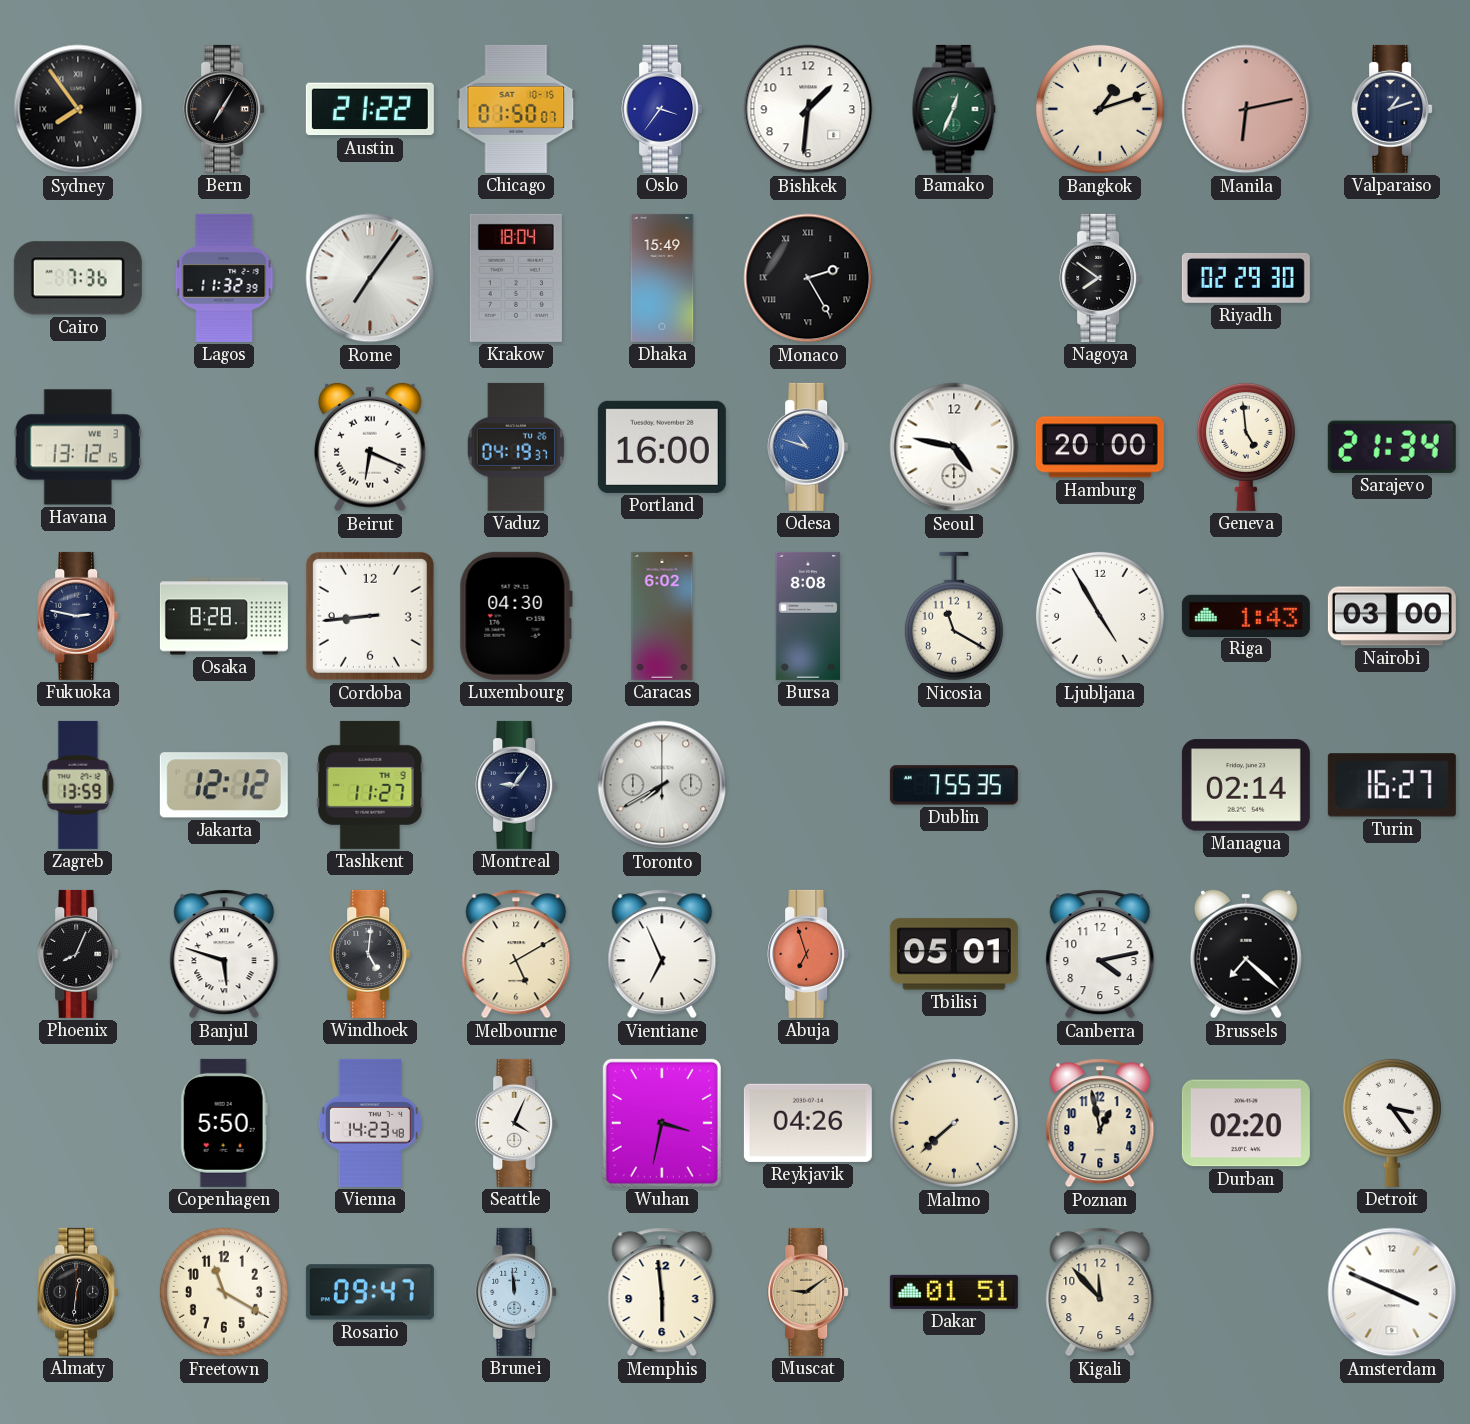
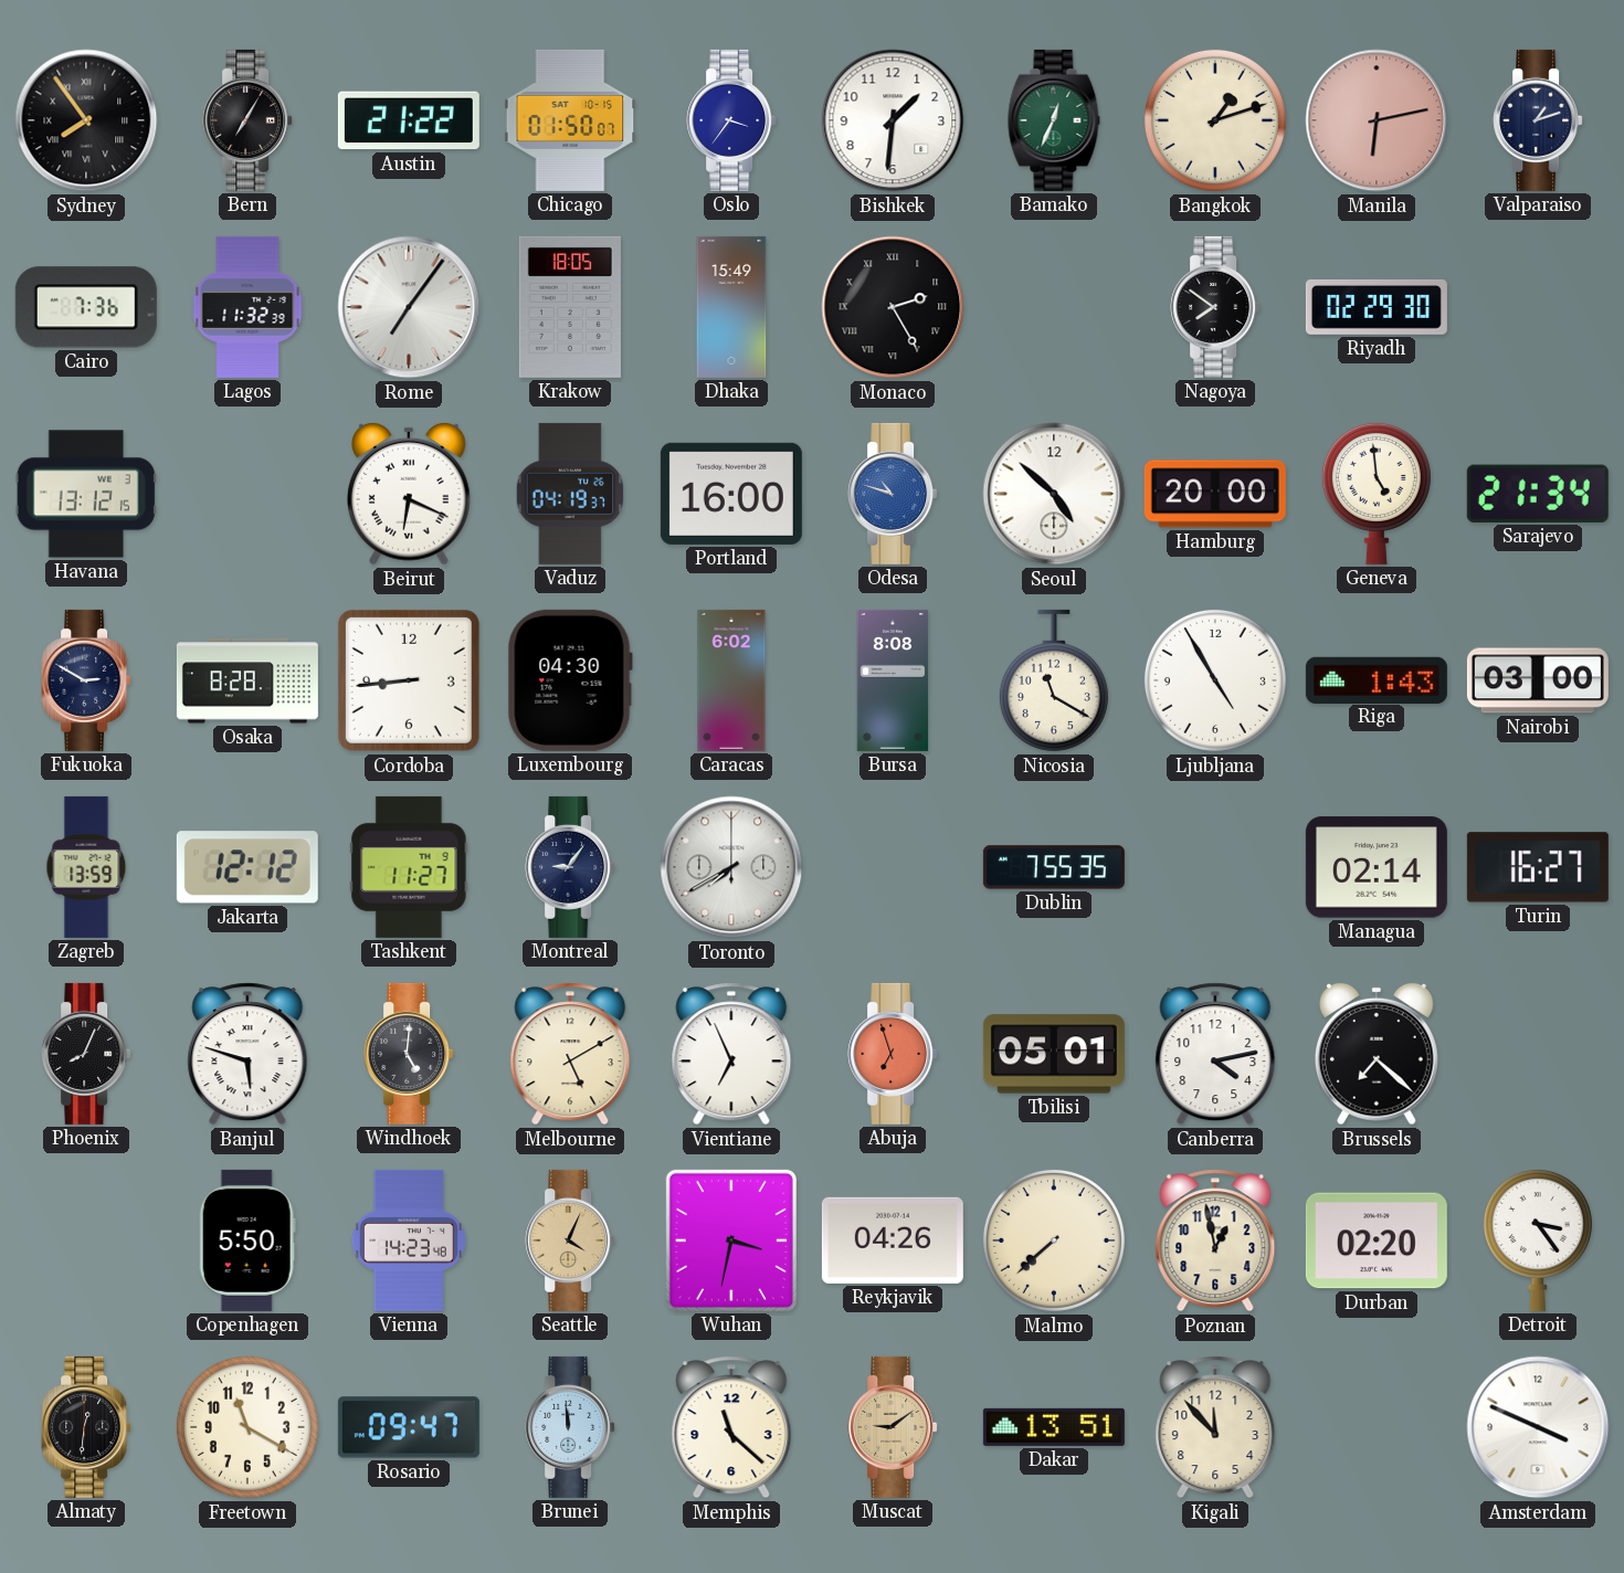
Krakow: 18:04 -> 18:05
Seoul: 4:47 -> 4:52
Fukuoka: 2:47 -> 2:50
Seattle dial: white -> champagne
Memphis: 5:59 -> 11:22
Dakar: 01:51 -> 13:51
